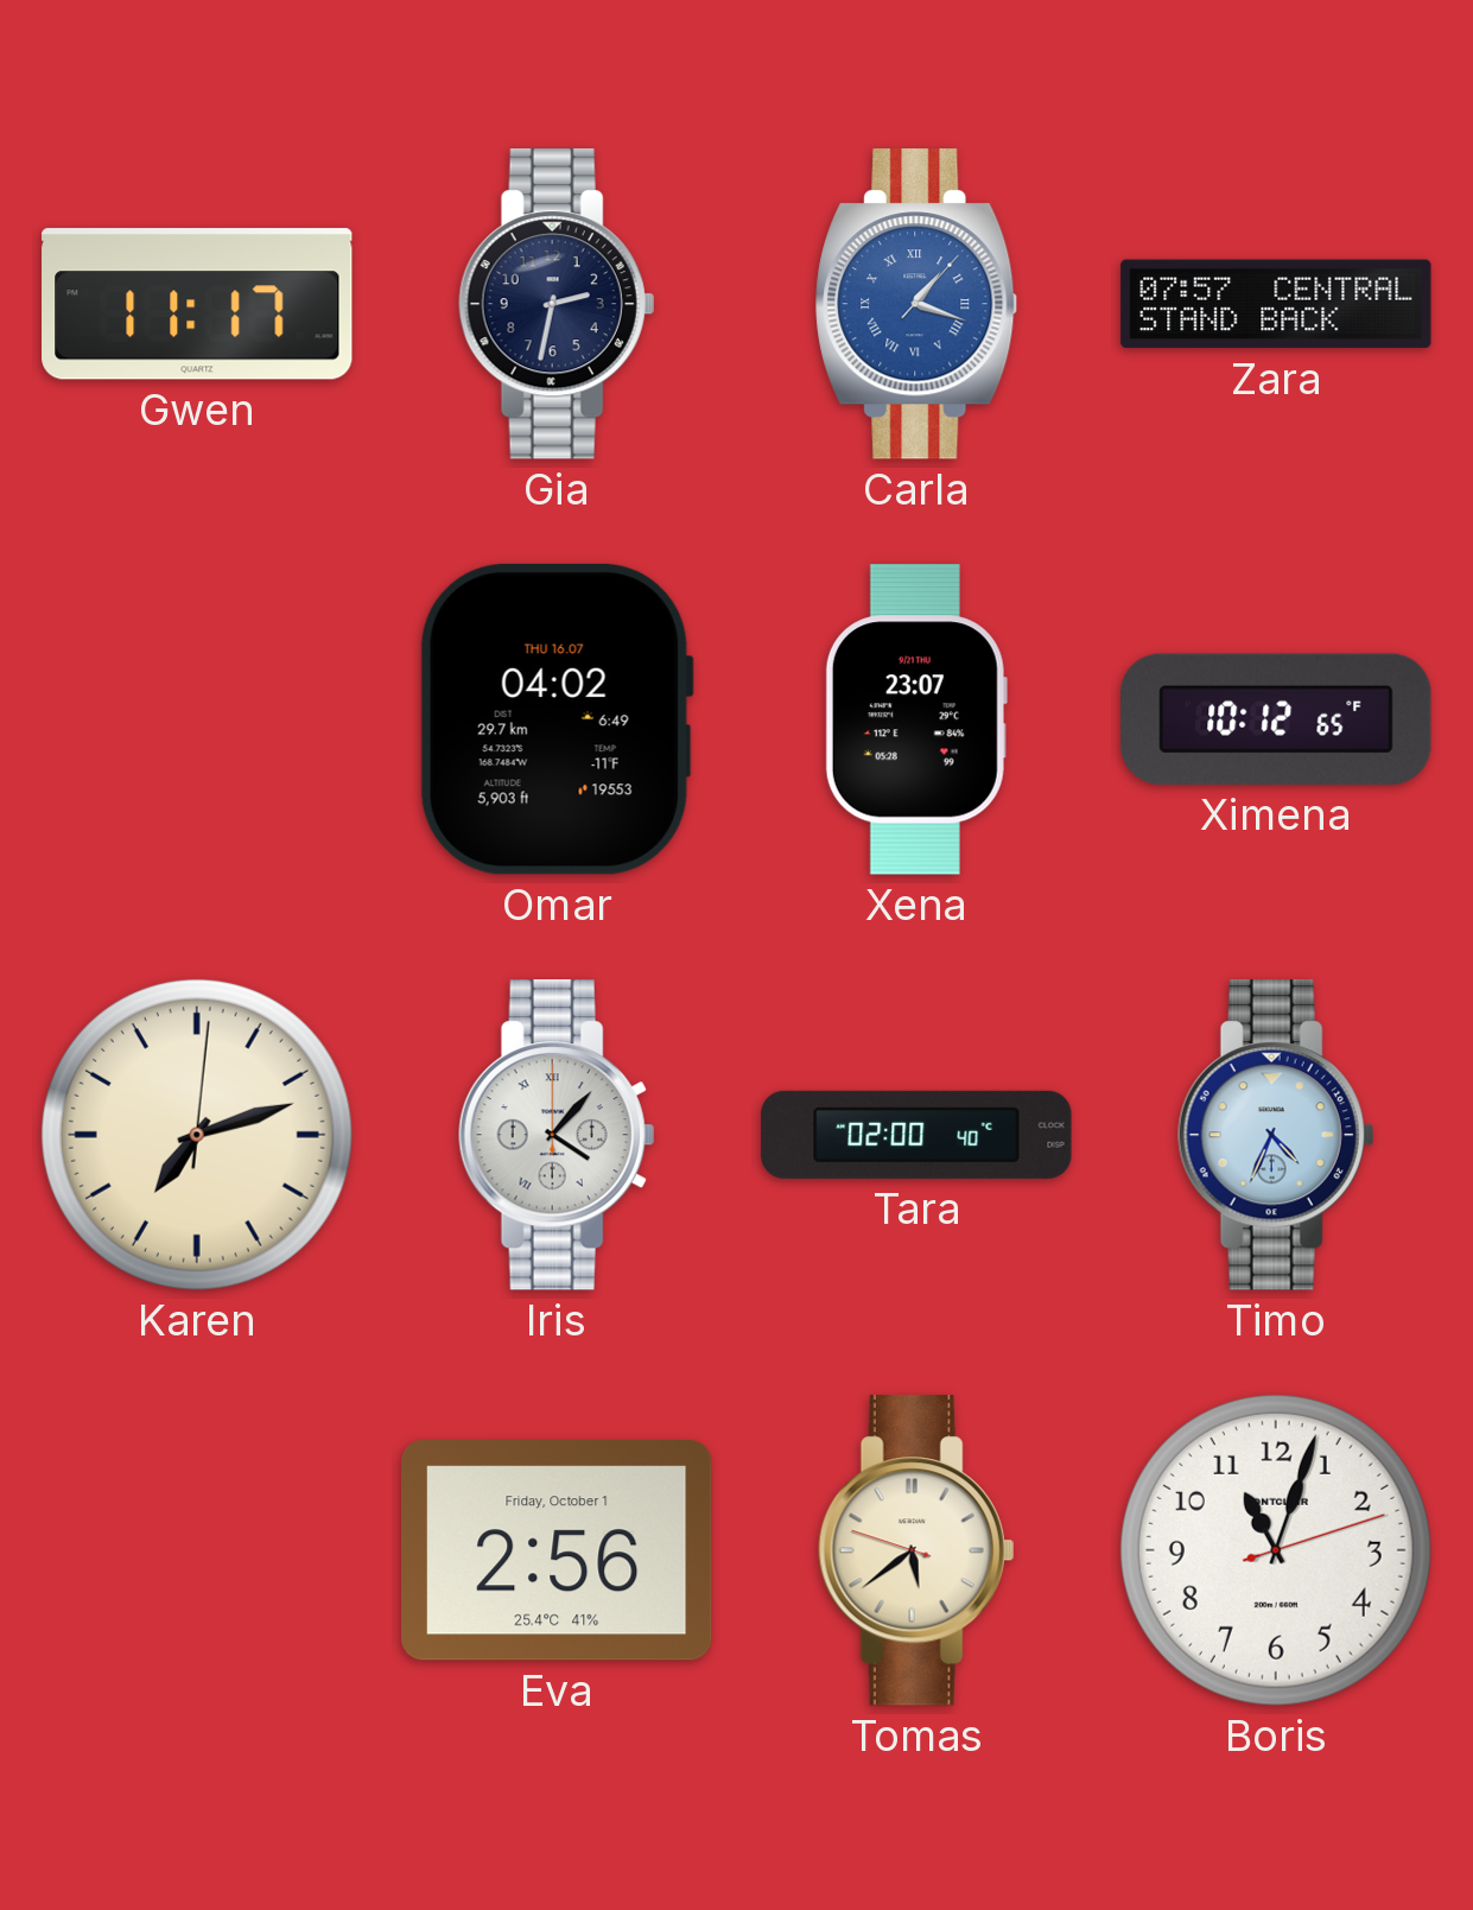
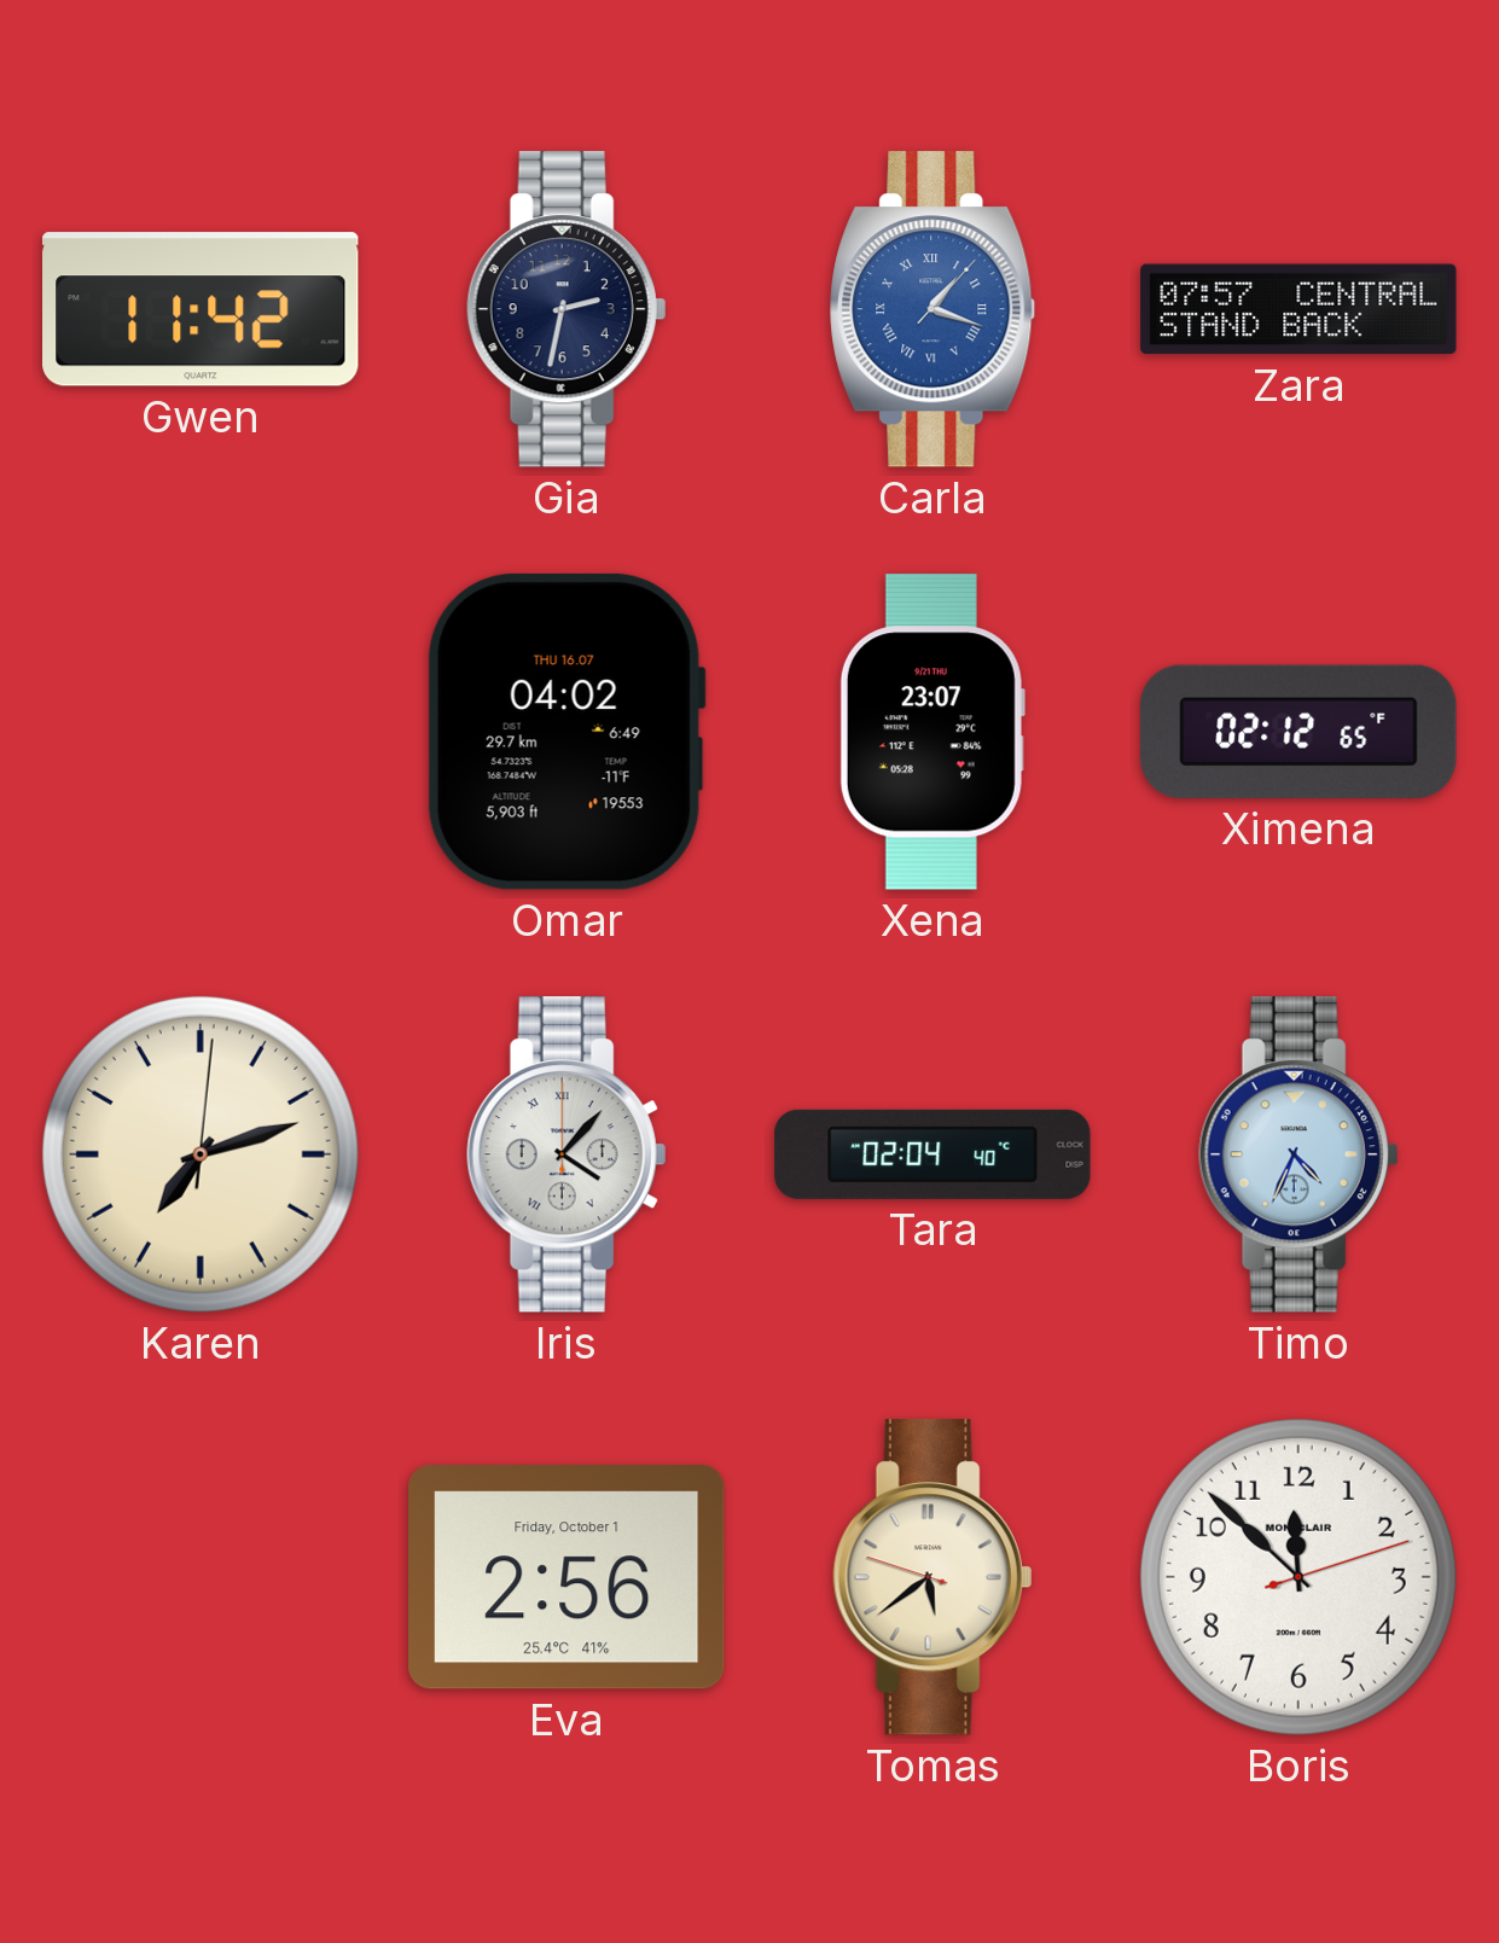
Gwen: 11:17 -> 11:42
Ximena: 10:12 -> 02:12
Tara: 02:00 -> 02:04
Boris: 11:03 -> 11:52
